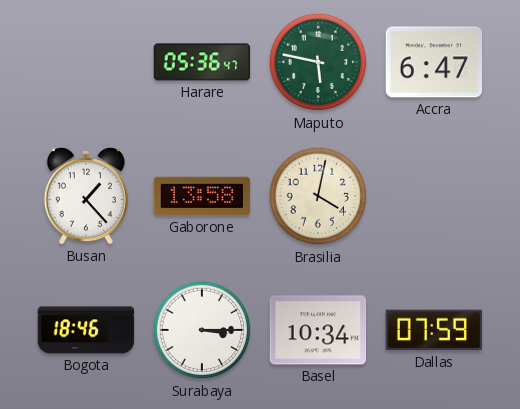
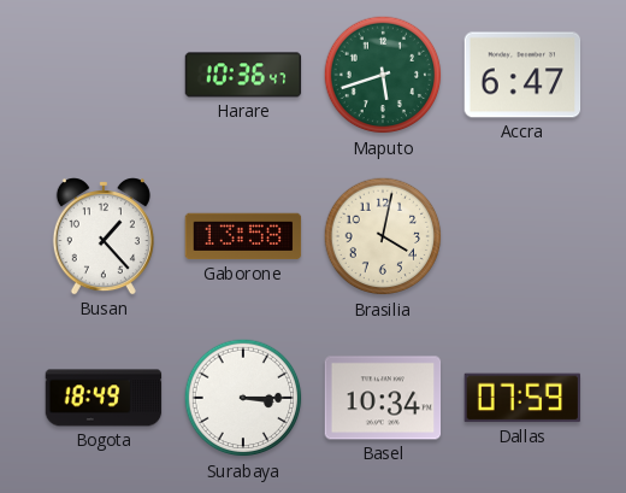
Harare: 05:36 -> 10:36
Maputo: 5:47 -> 5:42
Bogota: 18:46 -> 18:49
